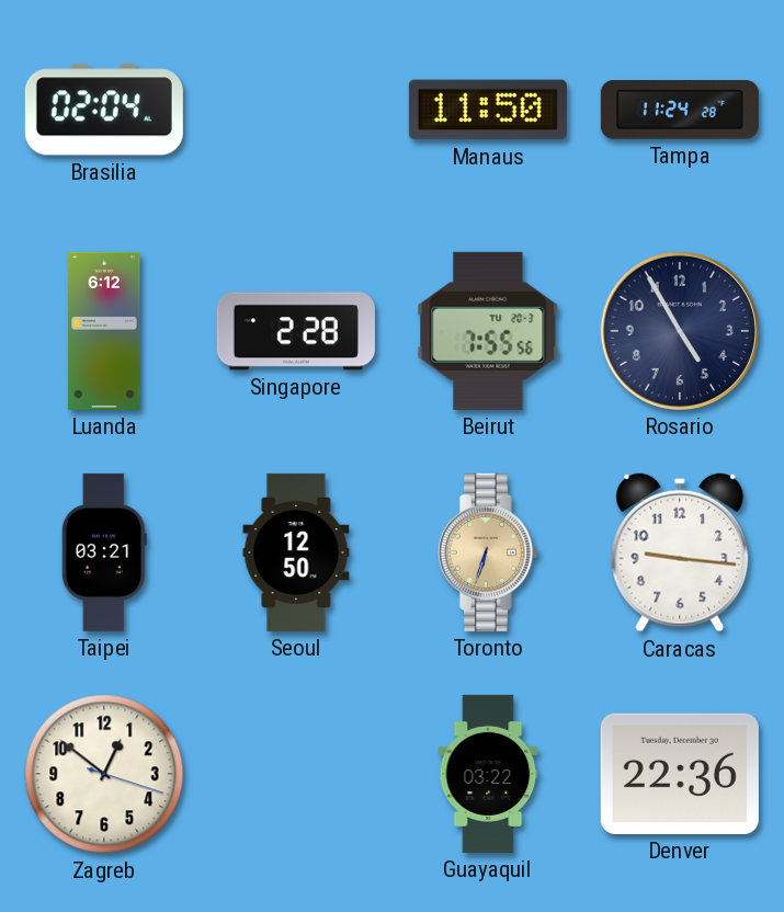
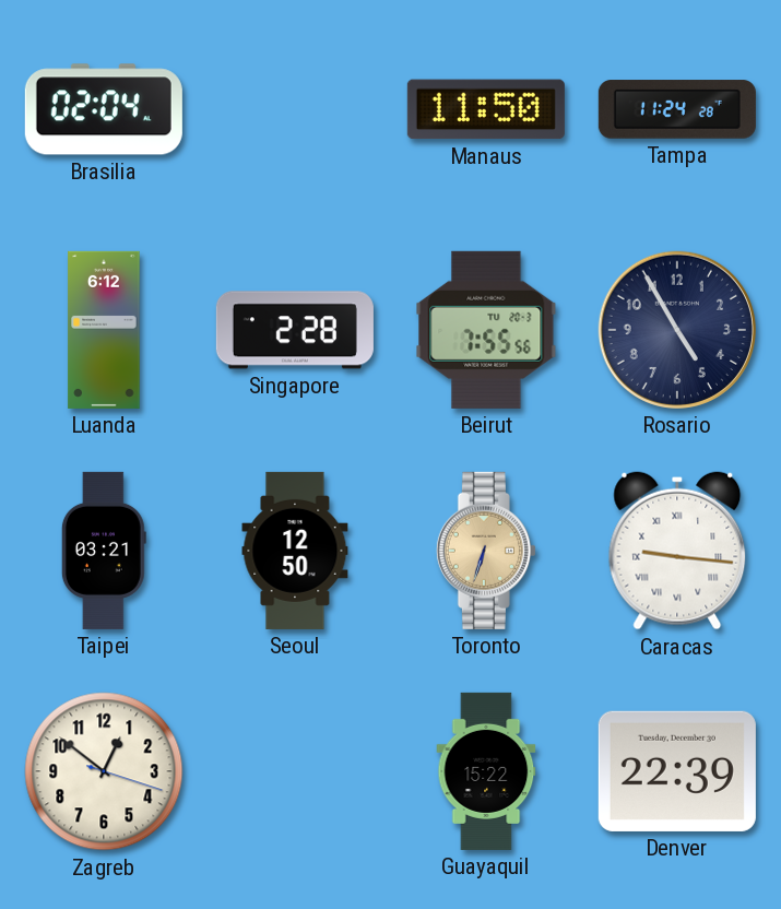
Caracas numerals: Arabic -> Roman
Guayaquil: 03:22 -> 15:22
Denver: 22:36 -> 22:39
